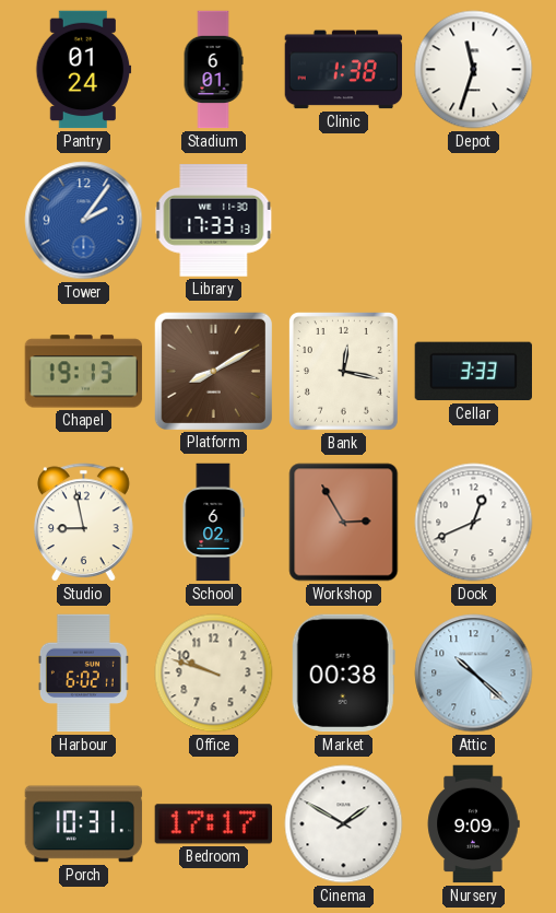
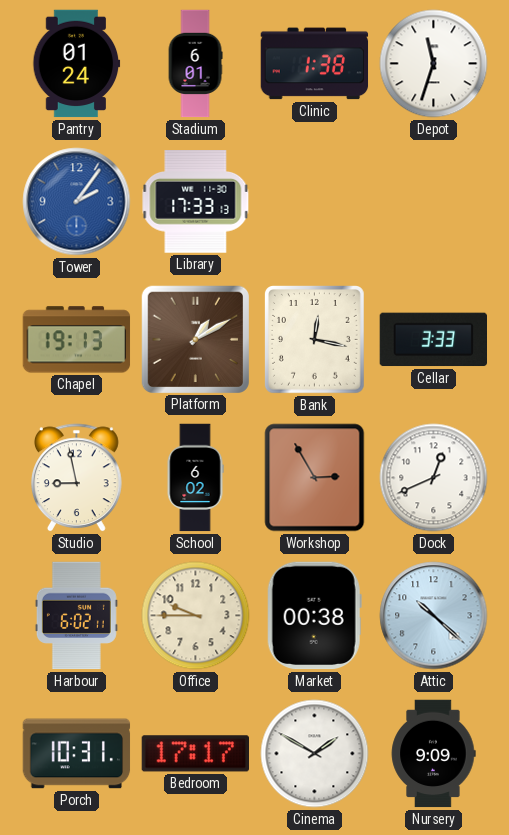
Platform: 8:10 -> 1:10
Office: 9:48 -> 9:45
